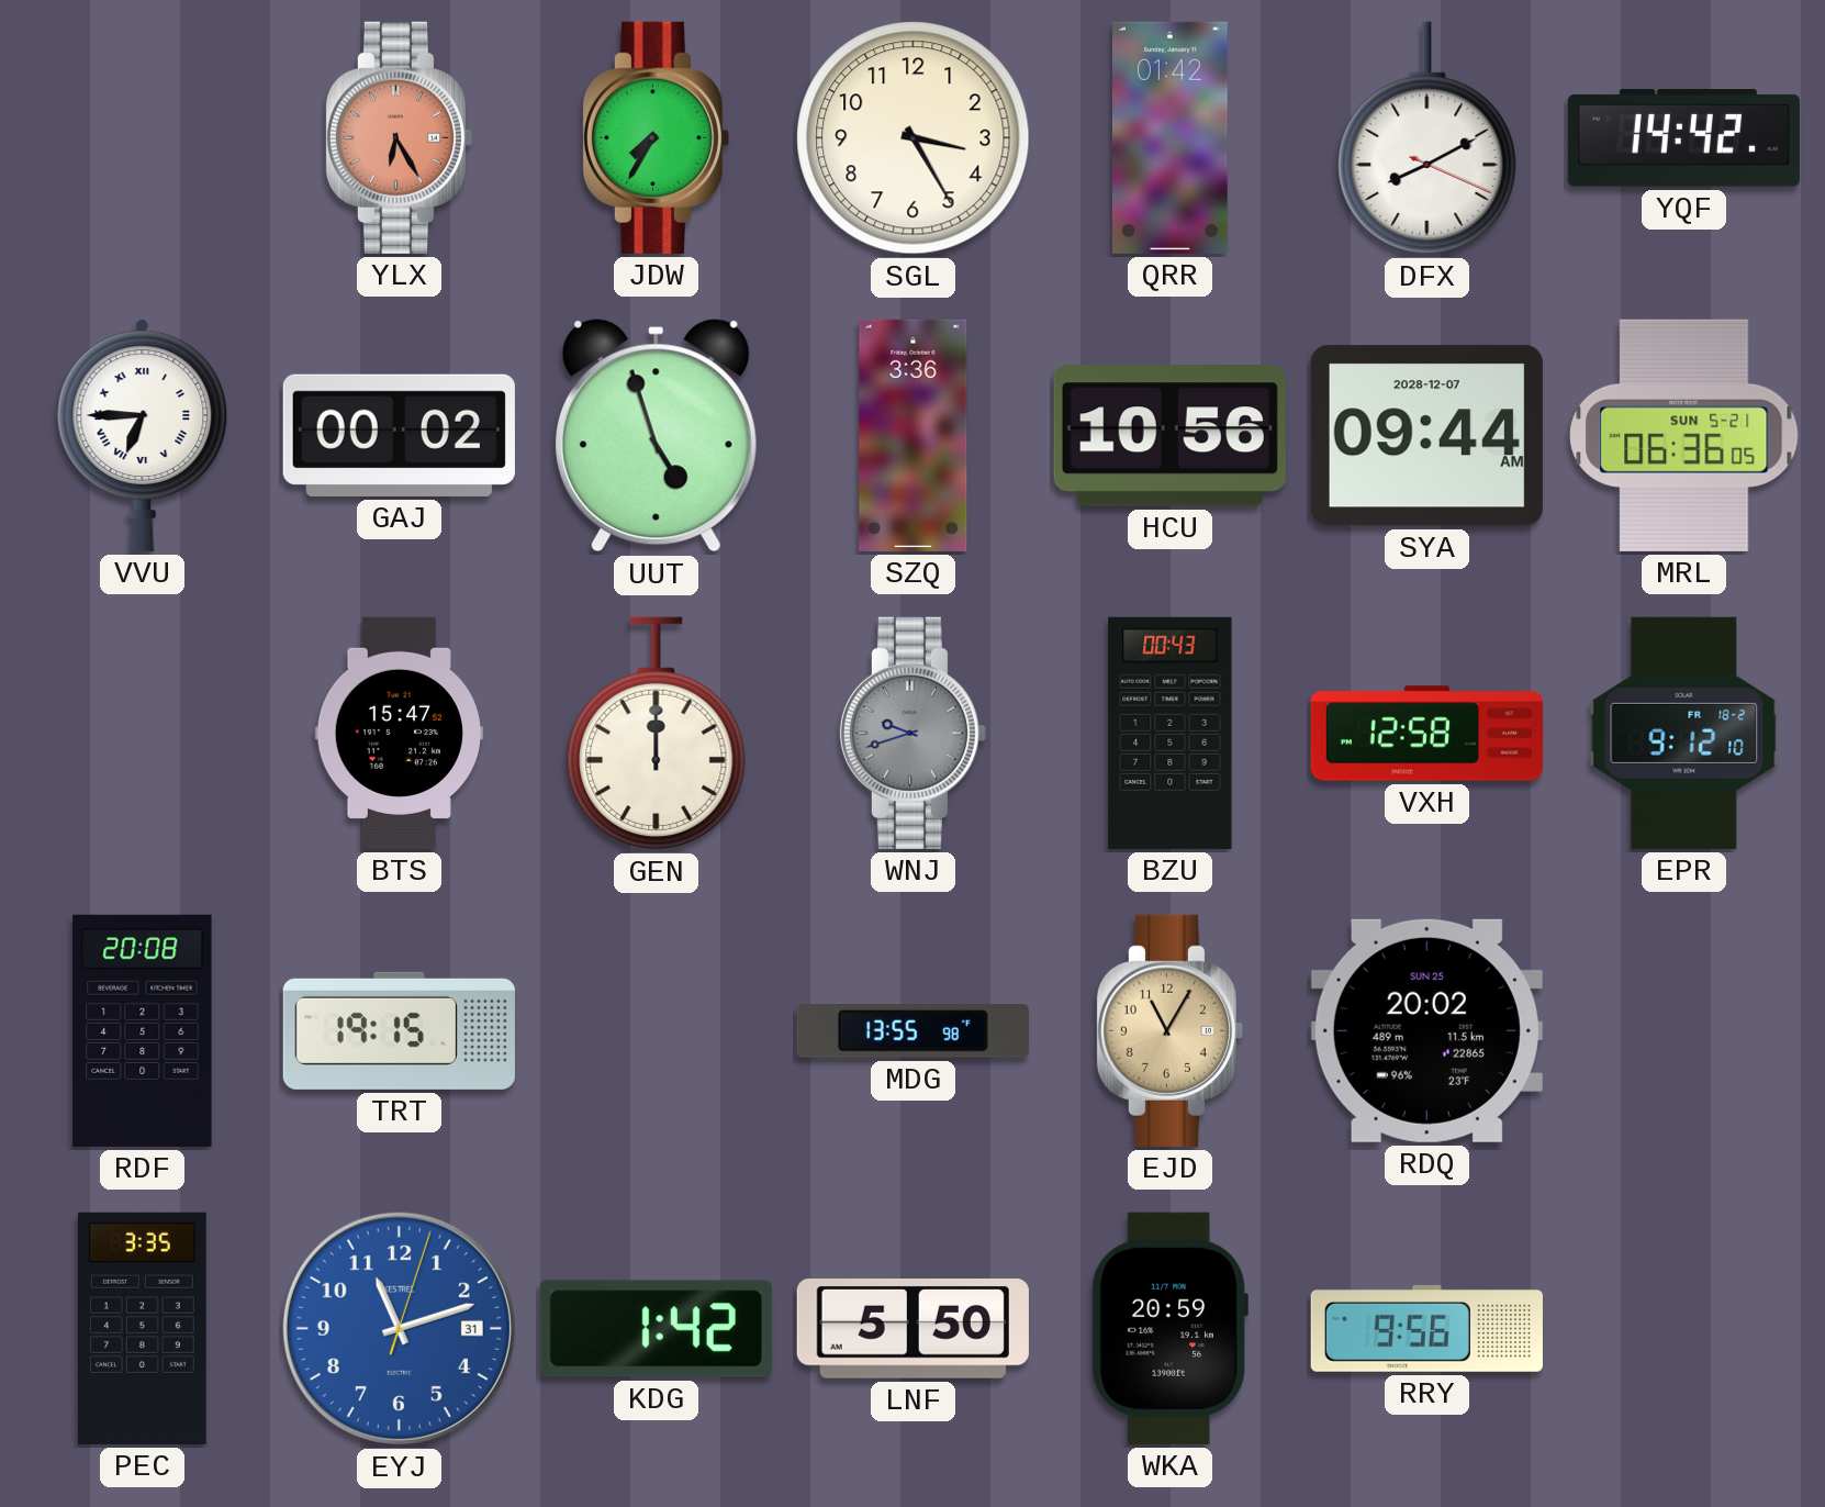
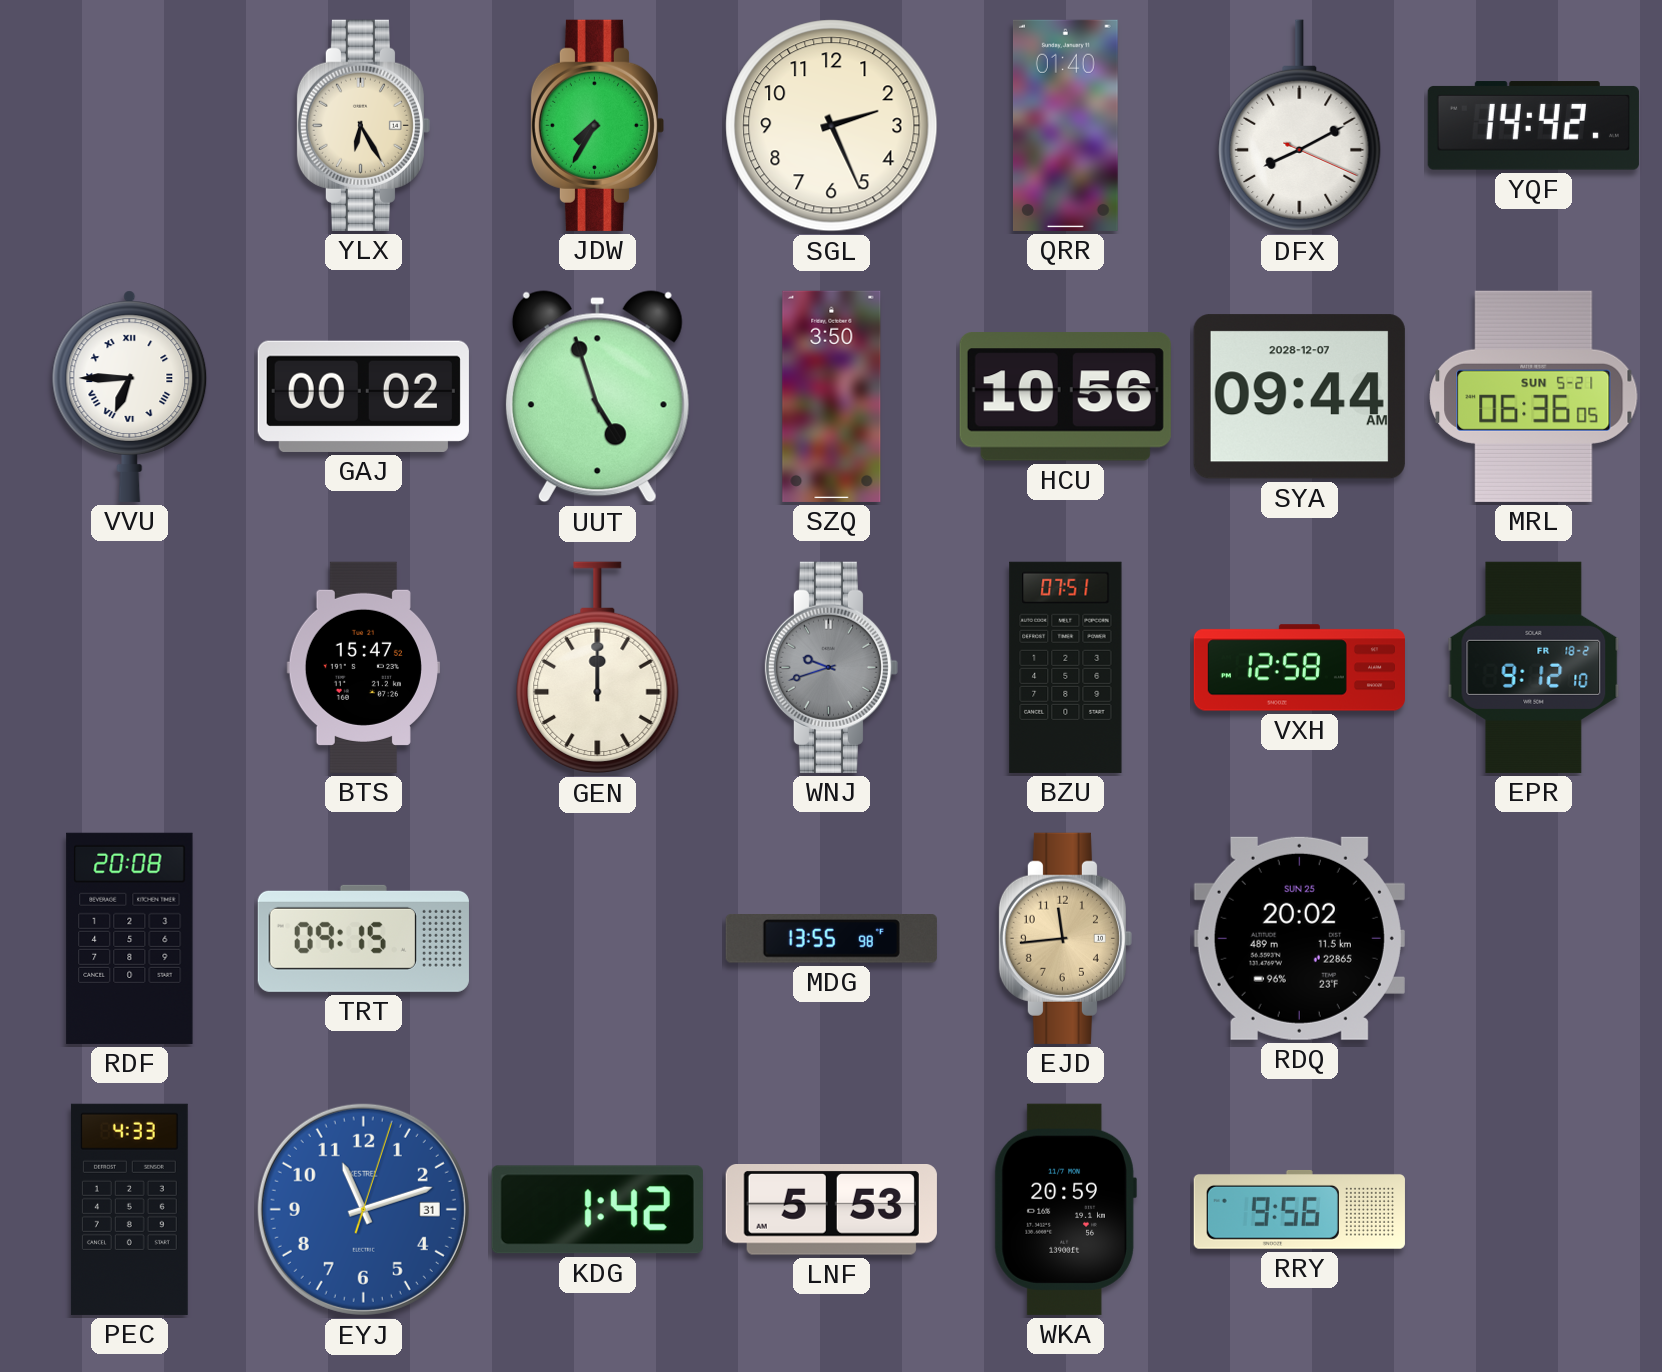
YLX dial: salmon -> cream
SGL: 3:25 -> 2:26
QRR: 01:42 -> 01:40
SZQ: 3:36 -> 3:50
BZU: 00:43 -> 07:51
TRT: 19:15 -> 09:15
EJD: 11:05 -> 11:44
PEC: 3:35 -> 4:33
LNF: 5:50 -> 5:53
